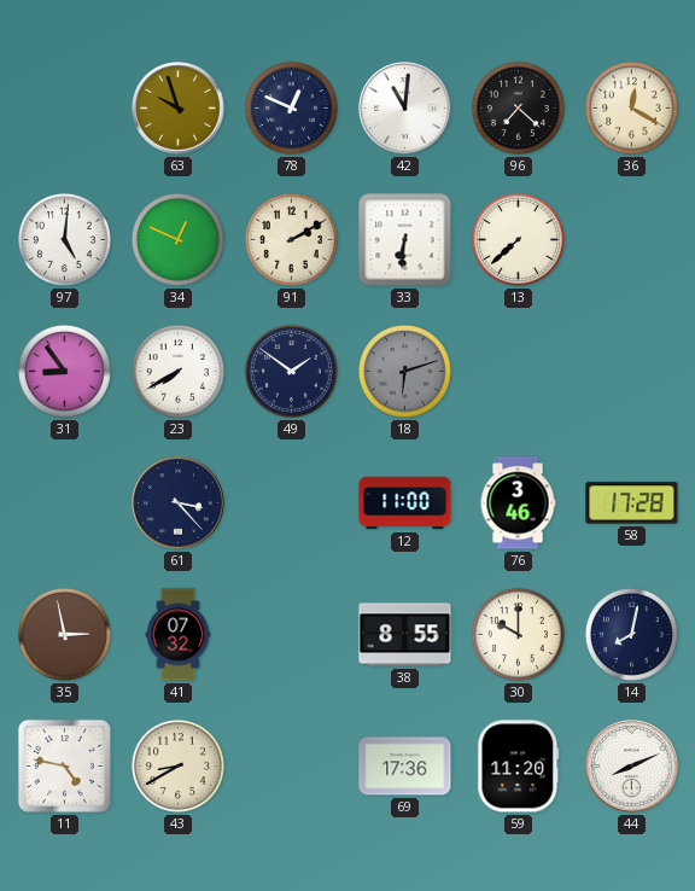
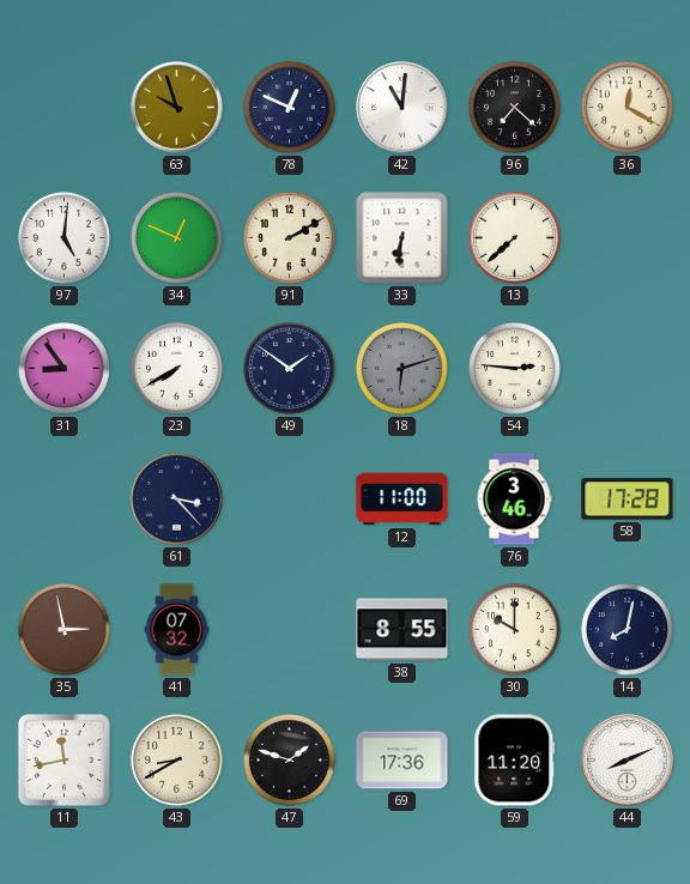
54: none -> 2:46
11: 4:47 -> 11:43
47: none -> 1:48
